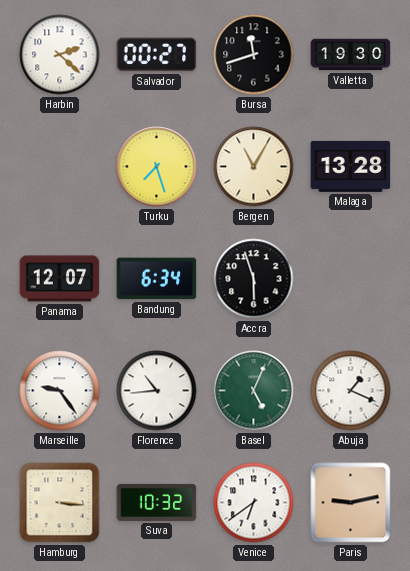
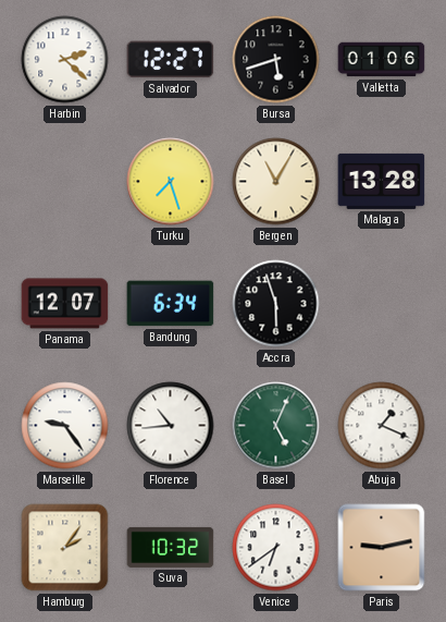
Salvador: 00:27 -> 12:27
Bursa: 11:42 -> 5:42
Valletta: 19:30 -> 01:06
Hamburg: 3:16 -> 2:06
